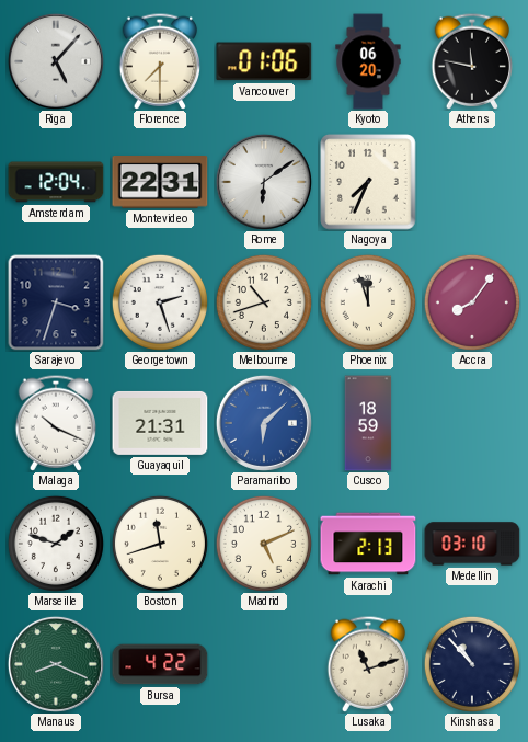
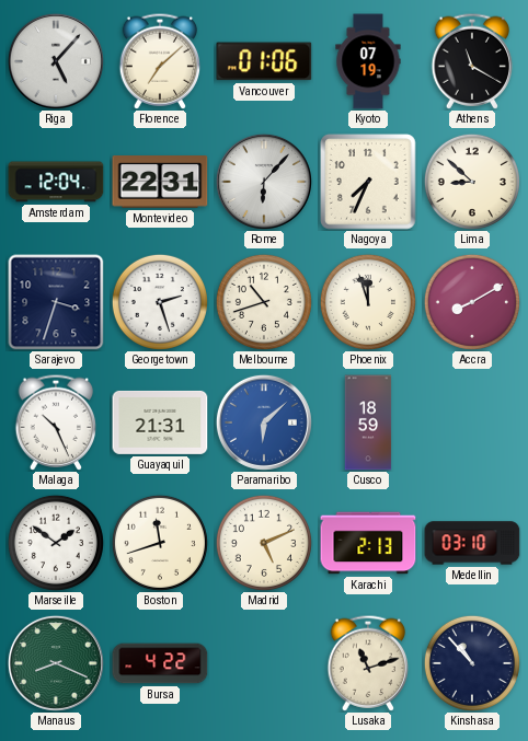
Florence: 7:30 -> 7:08
Kyoto: 06:20 -> 07:19
Athens: 11:47 -> 11:20
Rome: 6:09 -> 6:07
Lima: none -> 8:52
Accra: 8:06 -> 8:10
Malaga: 10:19 -> 10:26
Marseille: 1:48 -> 1:51
